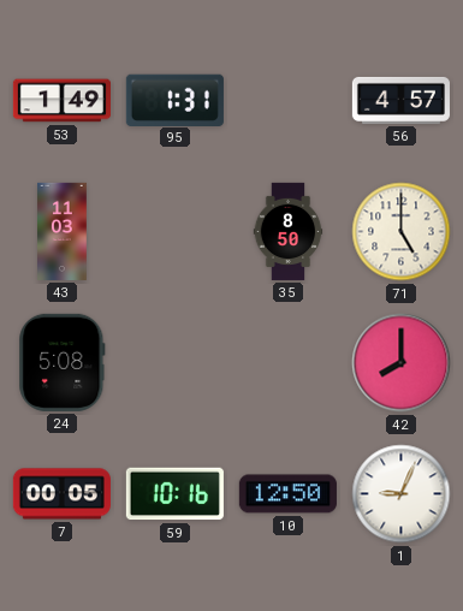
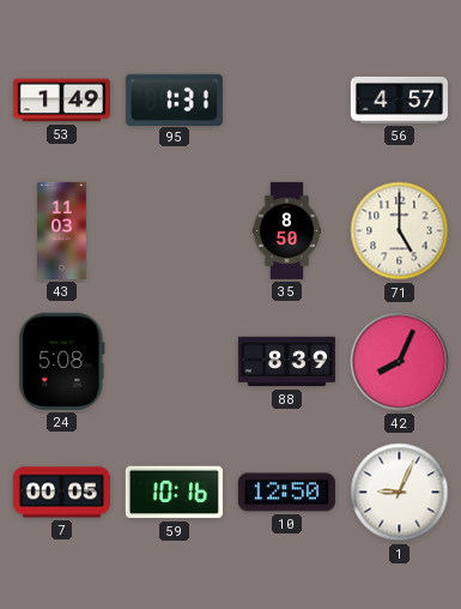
88: none -> 8:39
42: 8:00 -> 8:04
